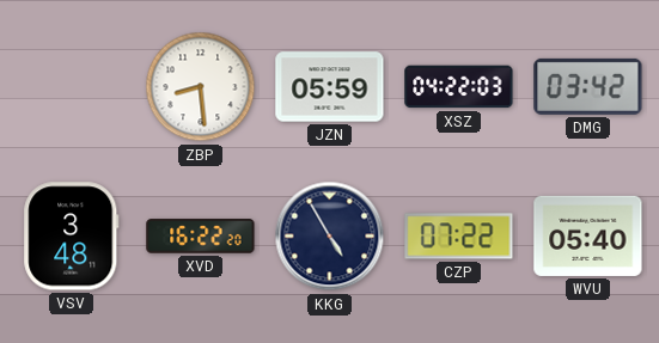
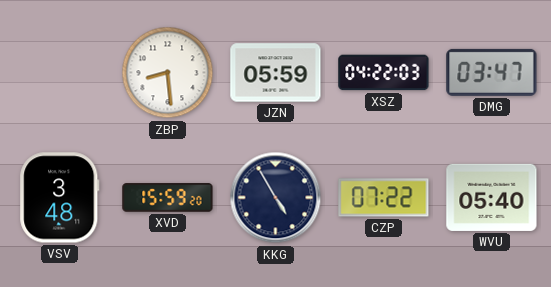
DMG: 03:42 -> 03:47
XVD: 16:22 -> 15:59
